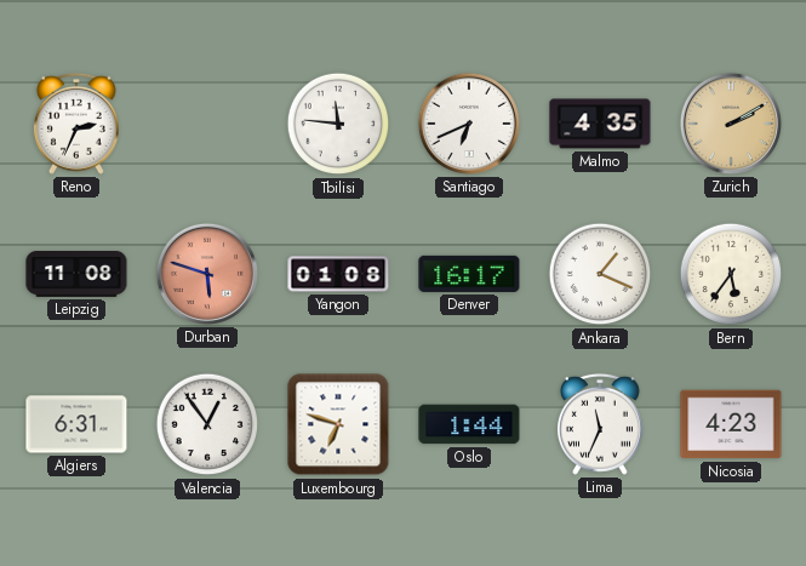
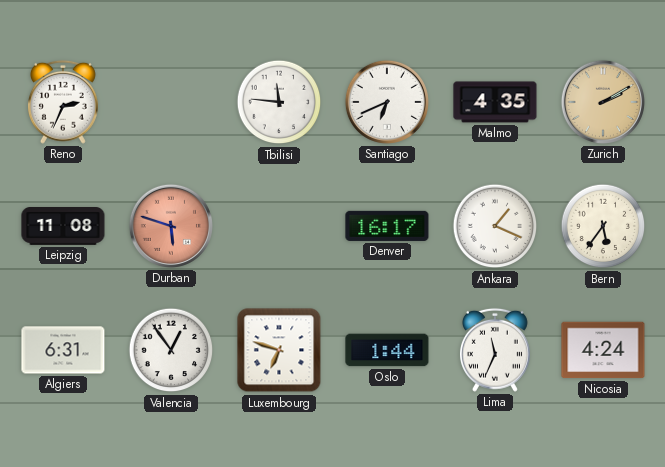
Yangon: 01:08 -> none
Nicosia: 4:23 -> 4:24
